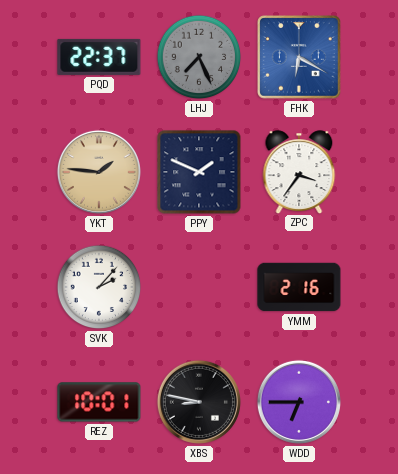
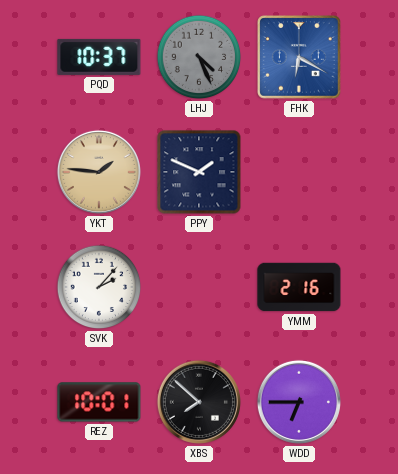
PQD: 22:37 -> 10:37
LHJ: 7:26 -> 4:26
ZPC: 3:36 -> none
XBS: 8:47 -> 7:52
